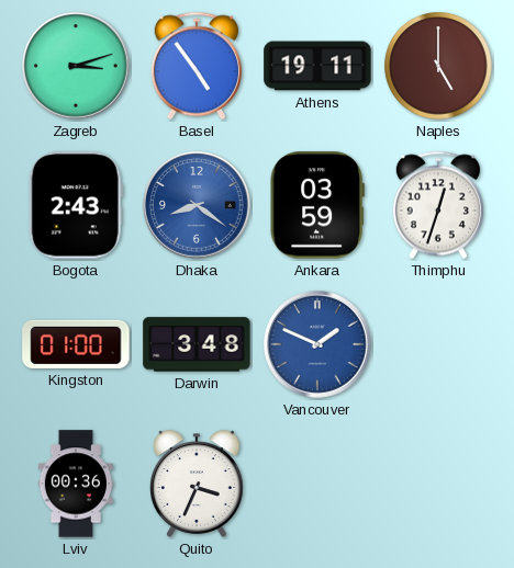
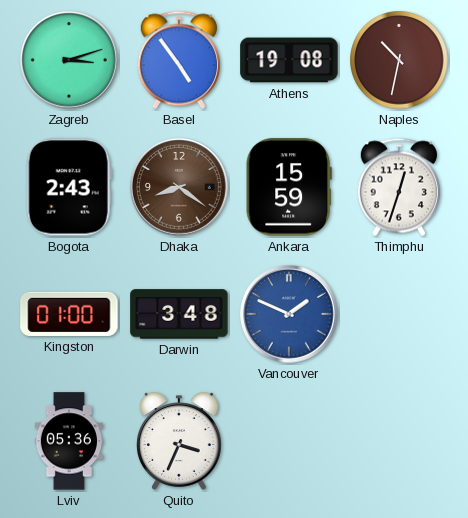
Athens: 19:11 -> 19:08
Naples: 5:00 -> 10:32
Dhaka dial: blue -> brown
Ankara: 03:59 -> 15:59
Lviv: 00:36 -> 05:36
